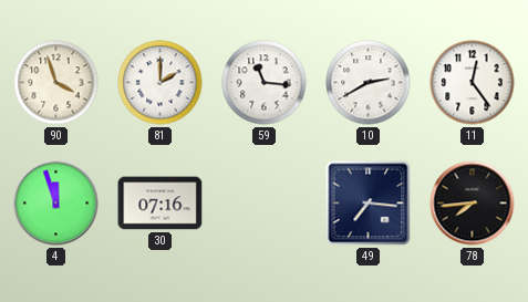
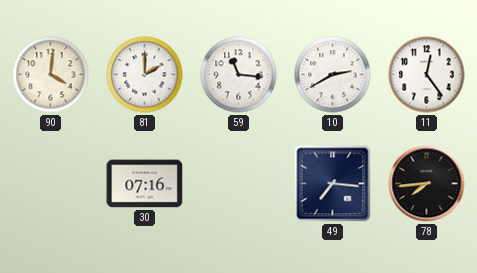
90: 3:57 -> 4:01
4: 11:57 -> none
